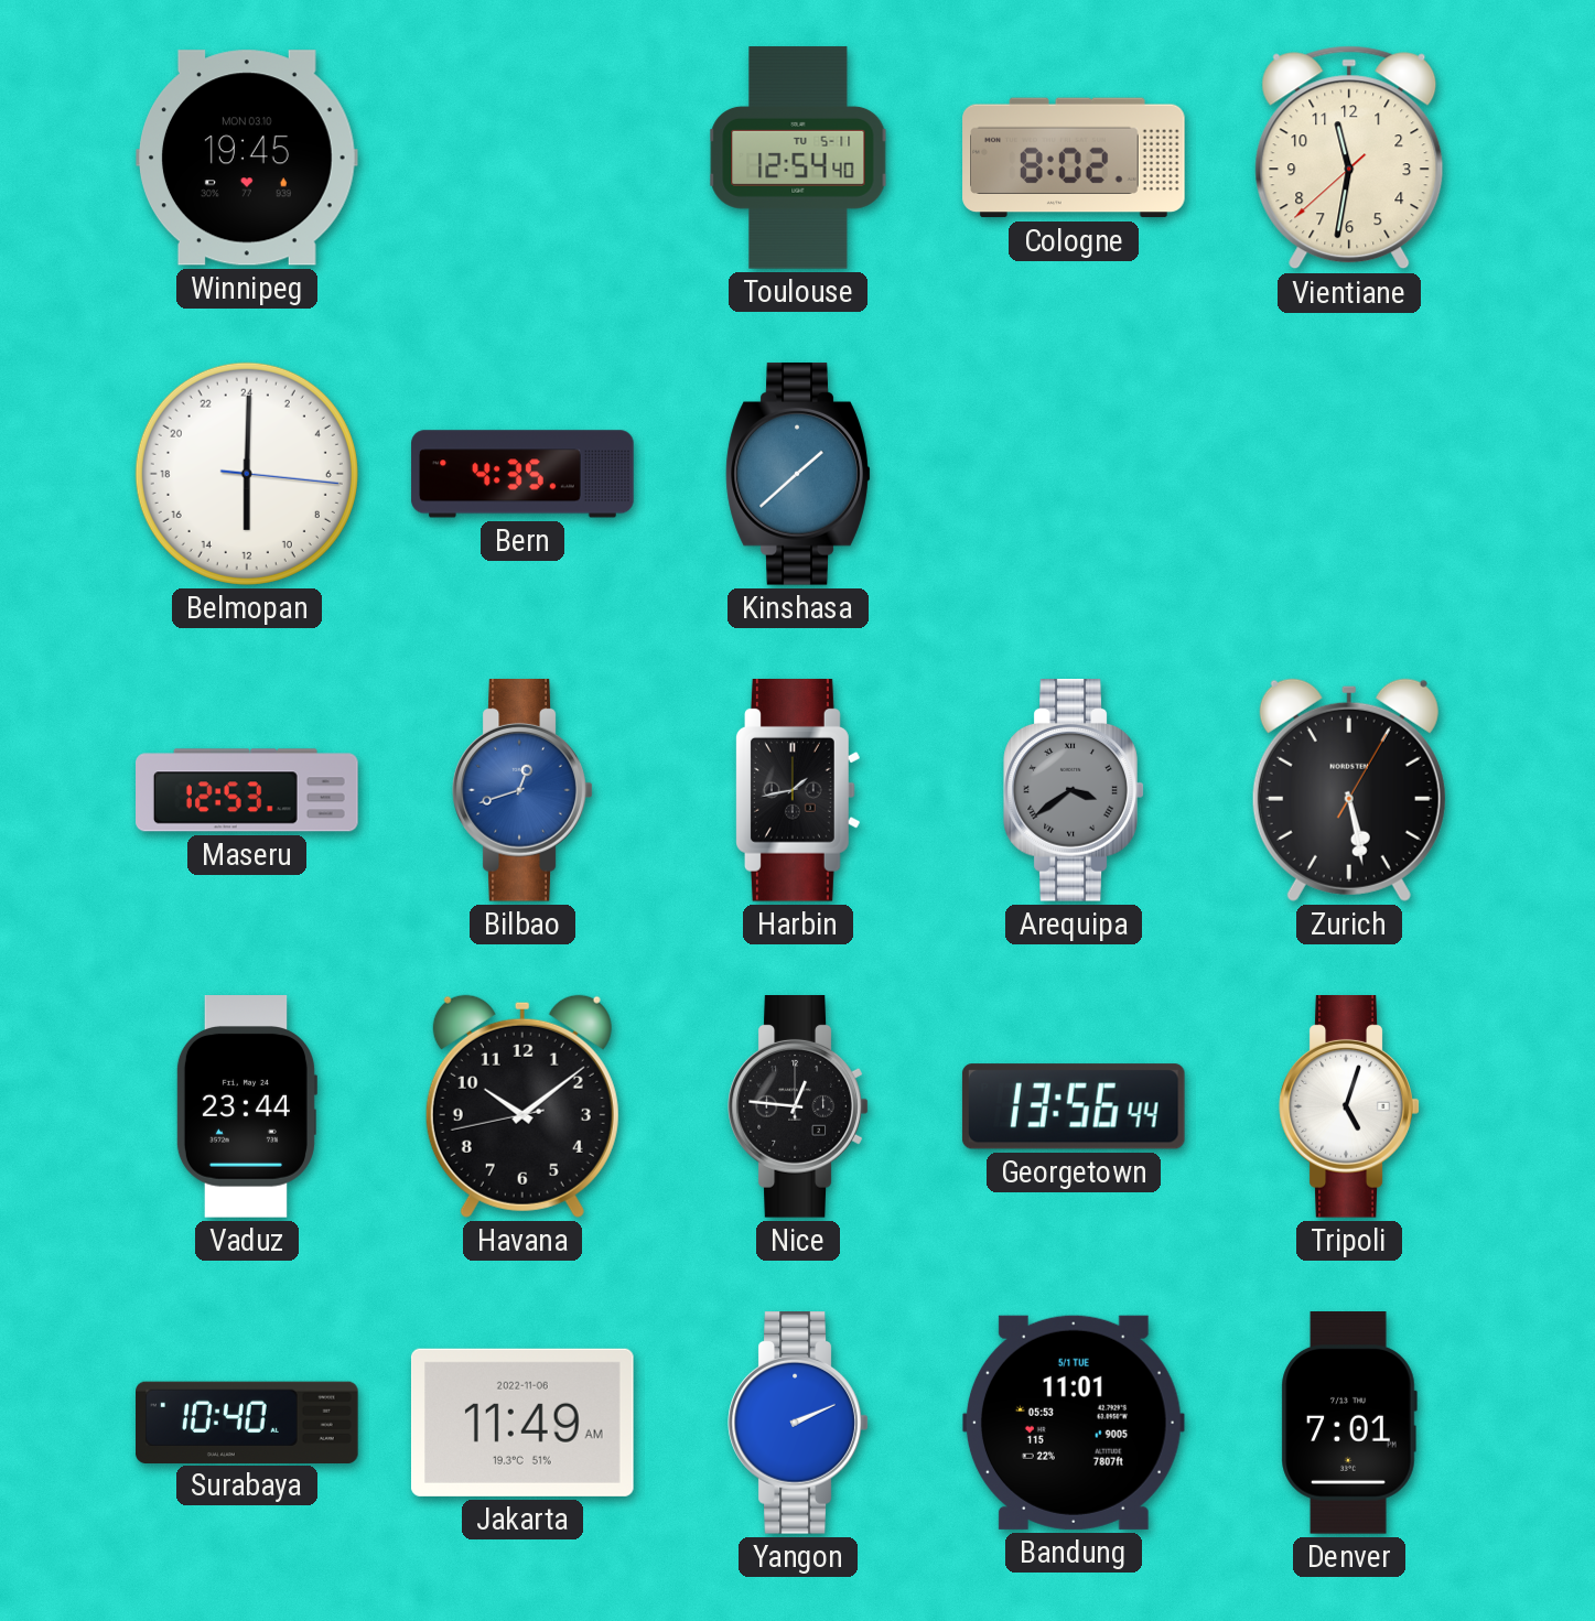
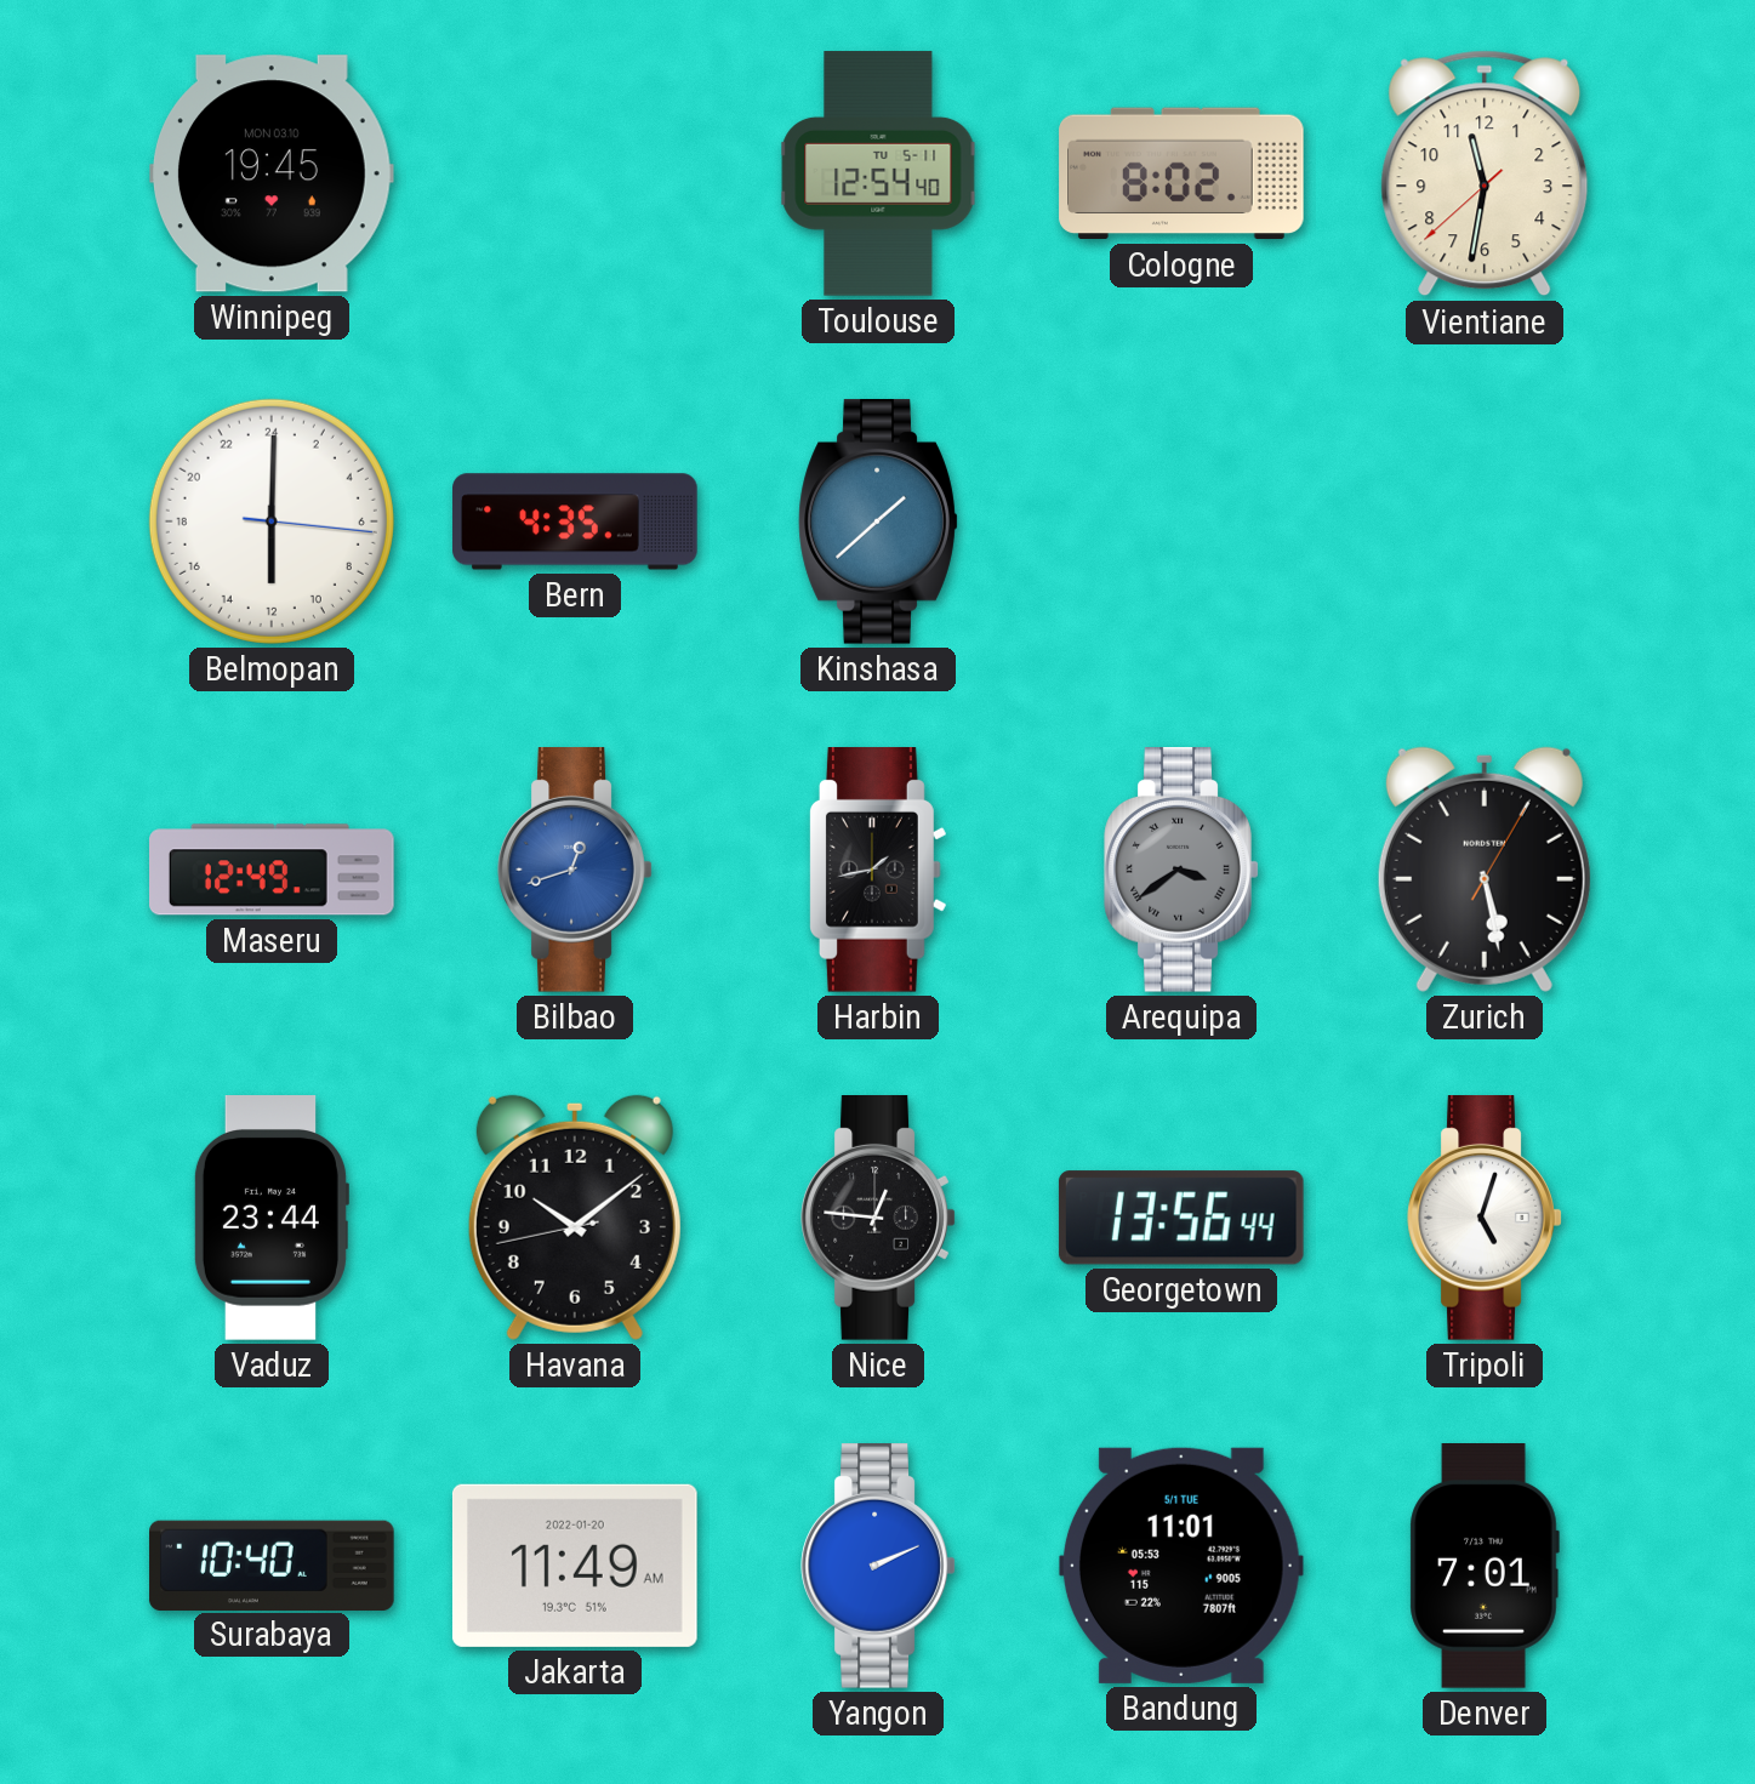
Maseru: 12:53 -> 12:49
Jakarta date: 2022-11-06 -> 2022-01-20
